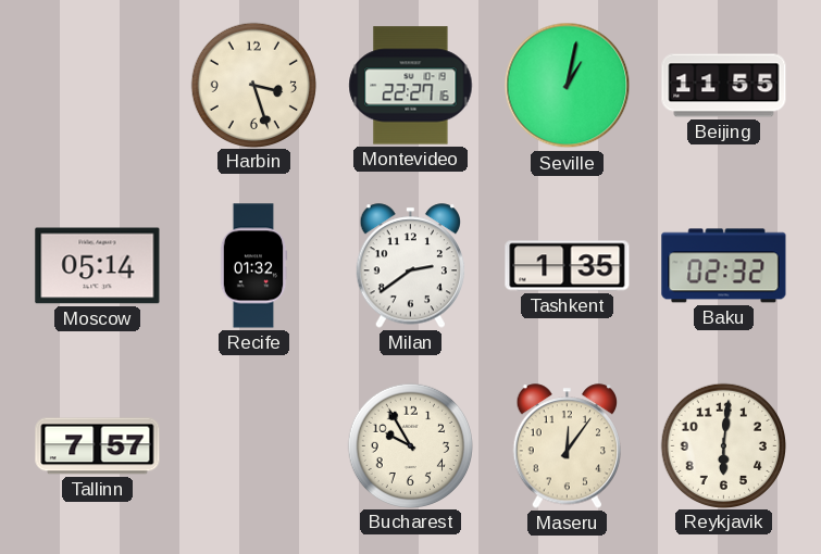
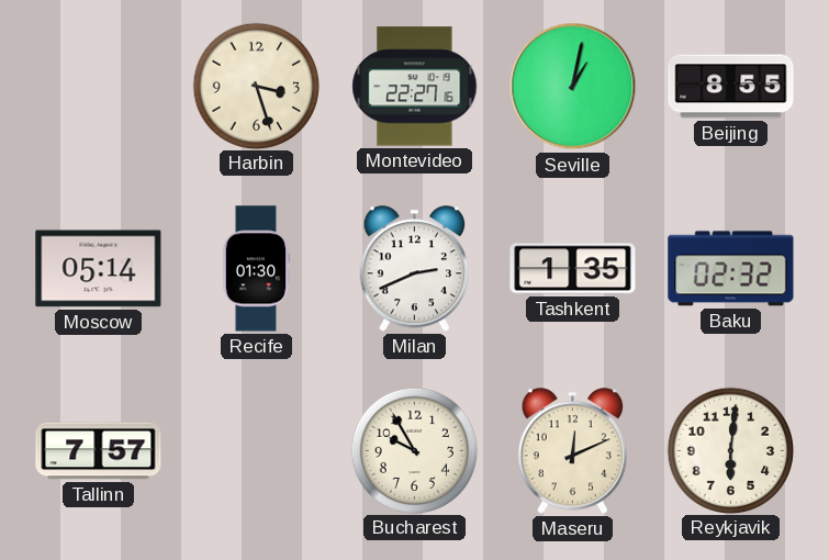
Beijing: 11:55 -> 8:55
Recife: 01:32 -> 01:30
Milan: 2:39 -> 2:41
Maseru: 12:06 -> 12:11
